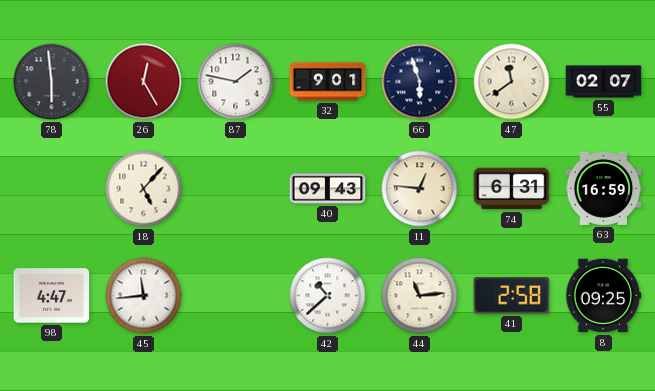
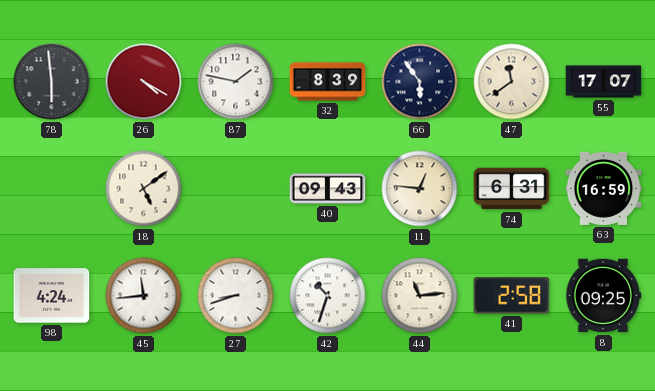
26: 12:25 -> 4:20
32: 9:01 -> 8:39
66: 5:57 -> 5:54
55: 02:07 -> 17:07
18: 5:07 -> 5:09
98: 4:47 -> 4:24
27: none -> 8:42
42: 10:38 -> 10:33
